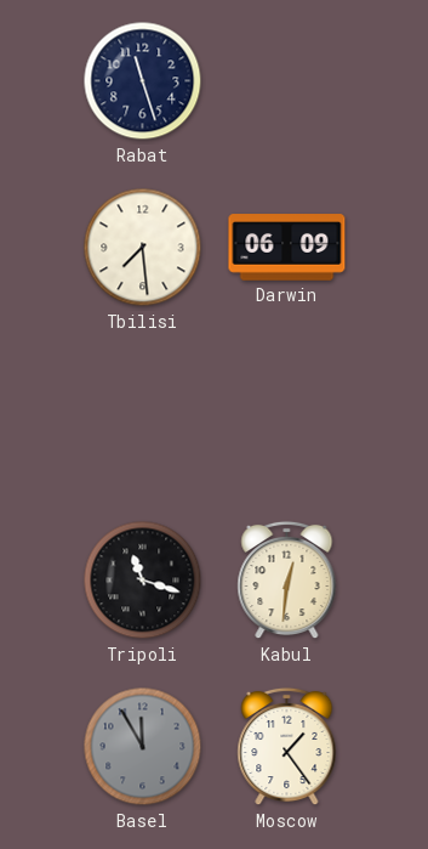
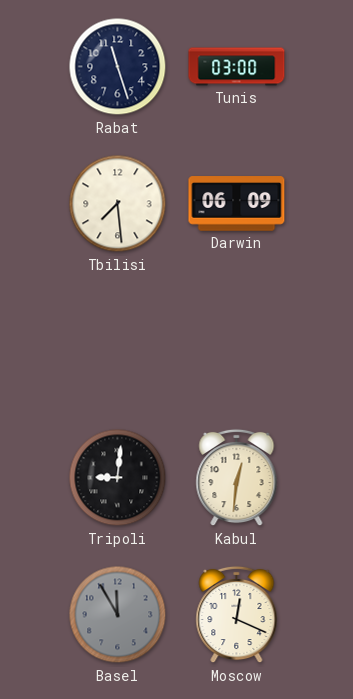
Tunis: none -> 03:00
Tripoli: 11:18 -> 9:01
Moscow: 1:24 -> 12:19
